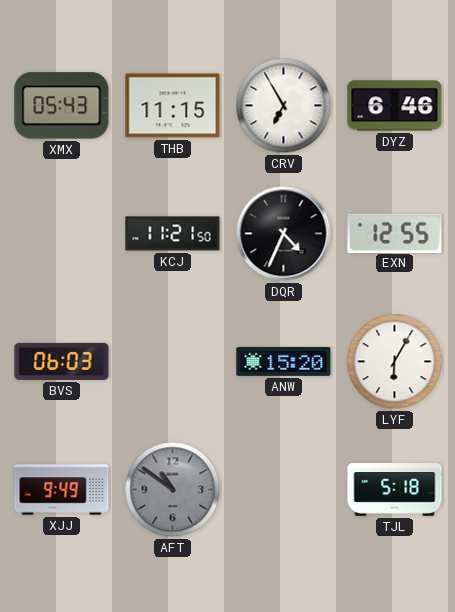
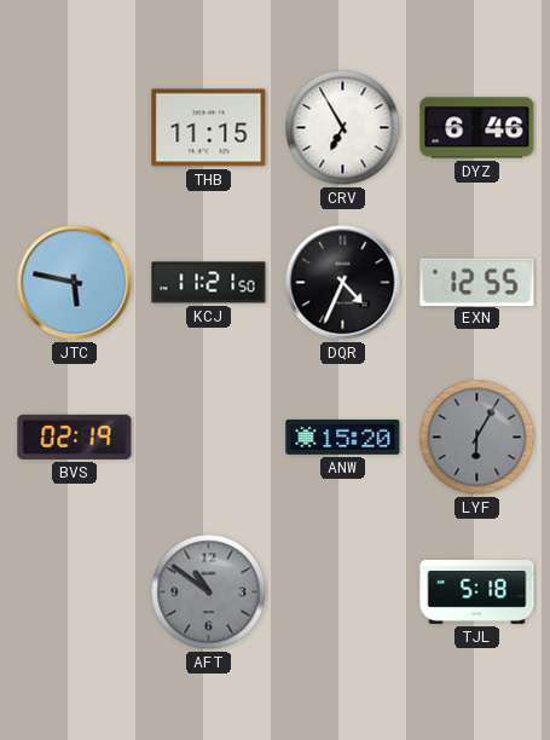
XMX: 05:43 -> none
JTC: none -> 5:47
BVS: 06:03 -> 02:19
LYF dial: white -> grey
XJJ: 9:49 -> none
